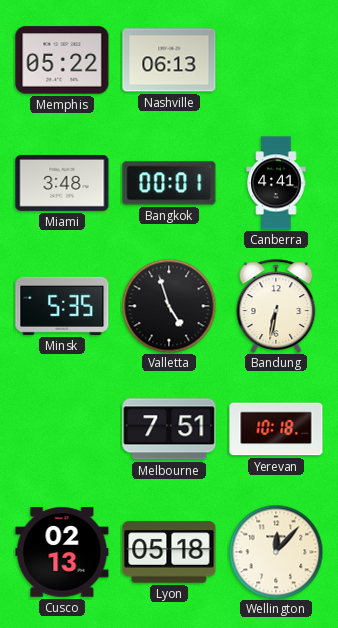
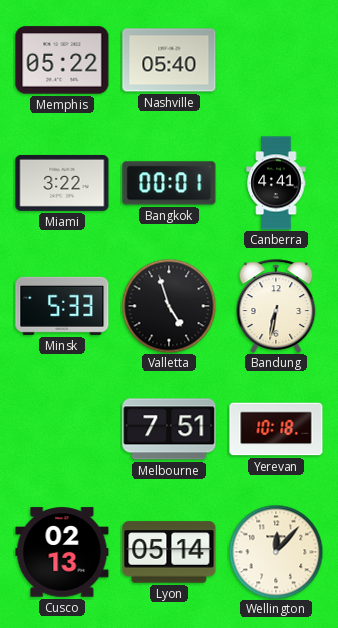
Nashville: 06:13 -> 05:40
Miami: 3:48 -> 3:22
Minsk: 5:35 -> 5:33
Lyon: 05:18 -> 05:14
